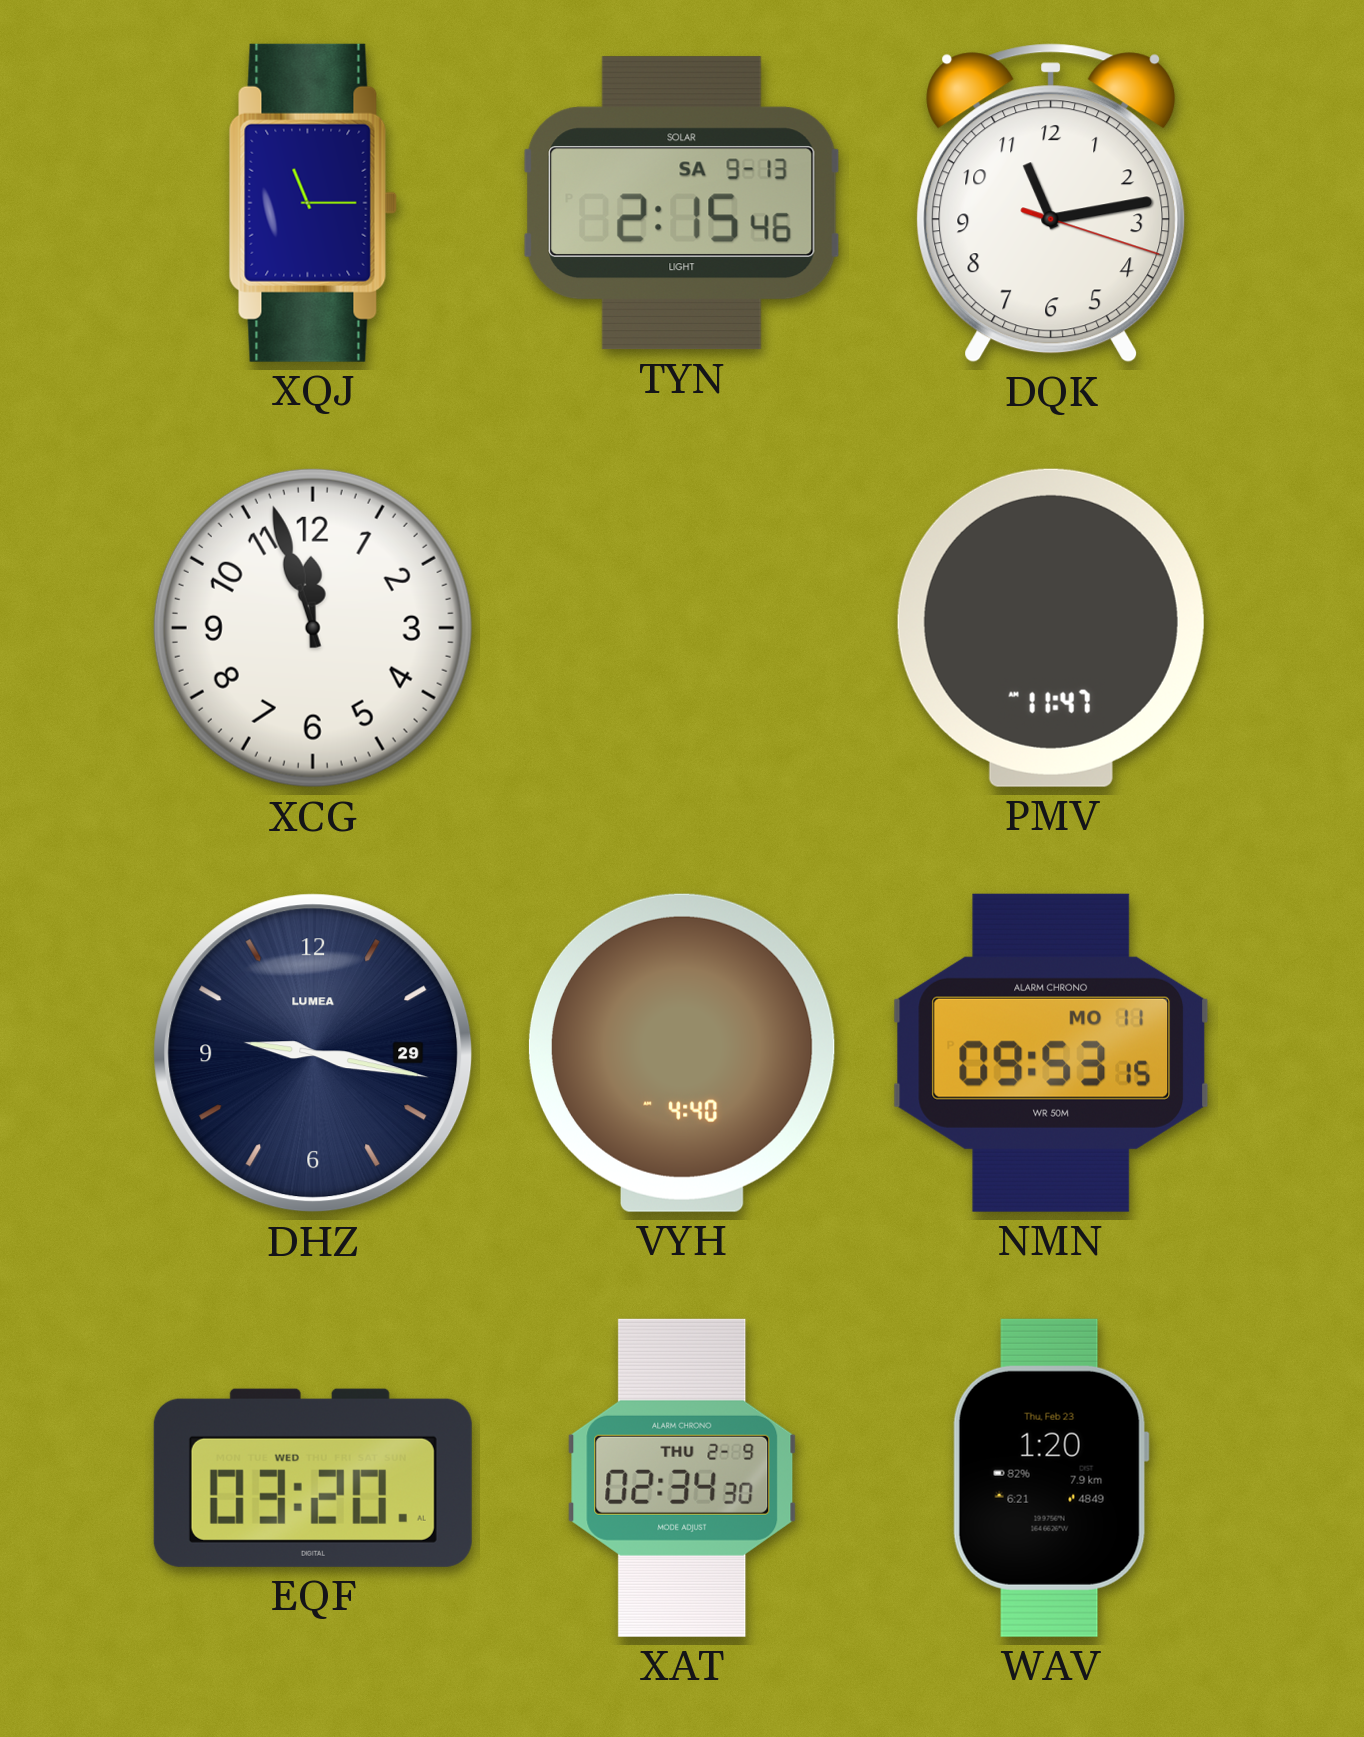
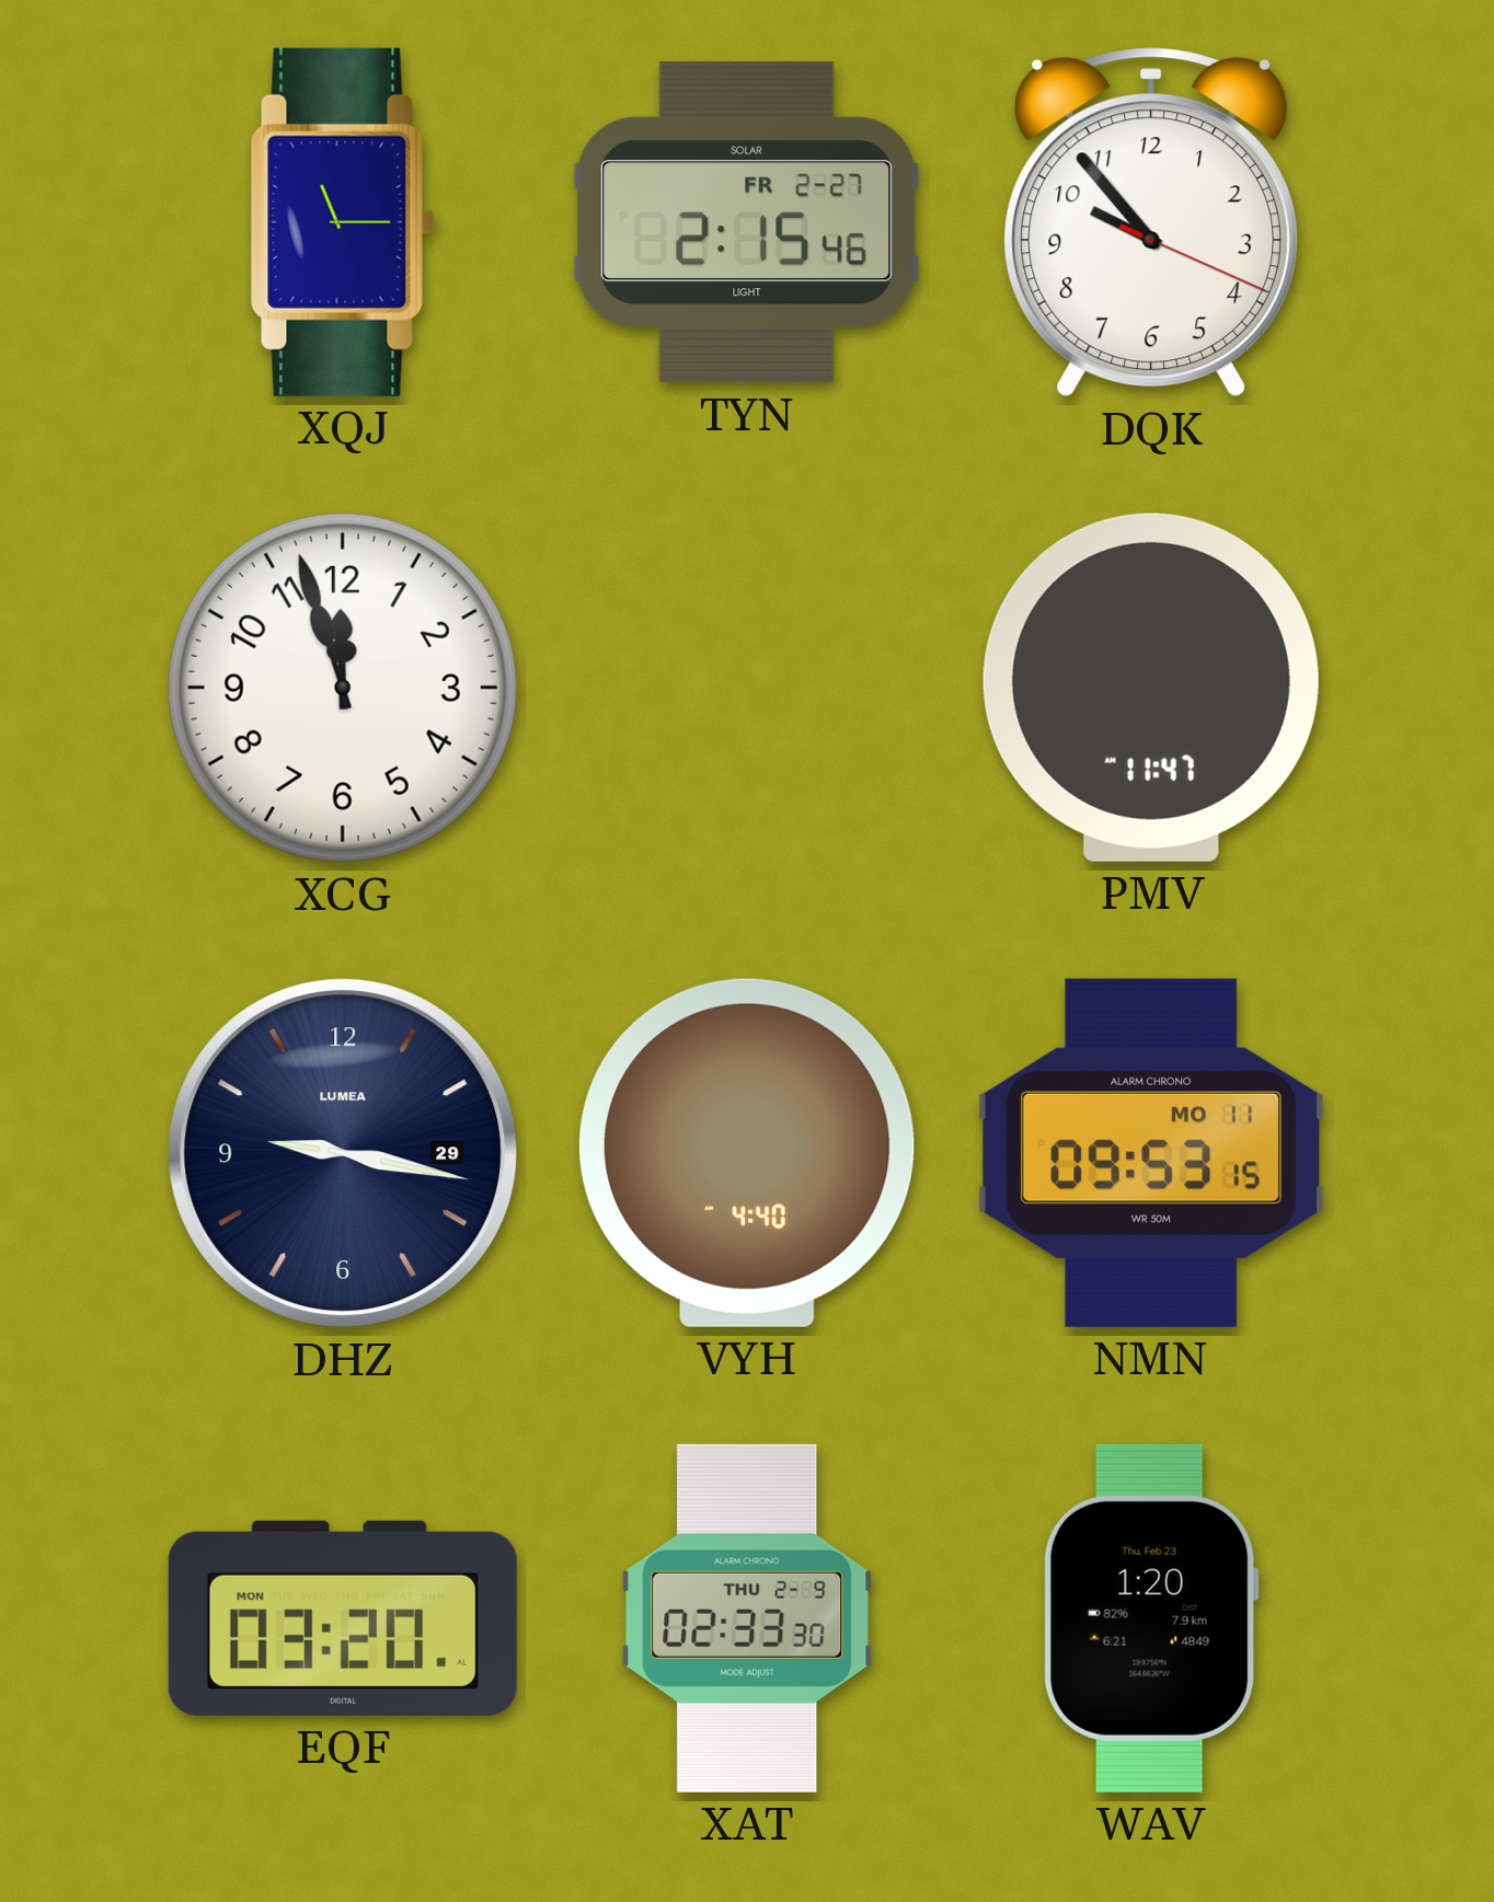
TYN date: SA 9-13 -> FR 2-27
DQK: 11:13 -> 9:53
EQF date: WED -> MON
XAT: 02:34 -> 02:33
